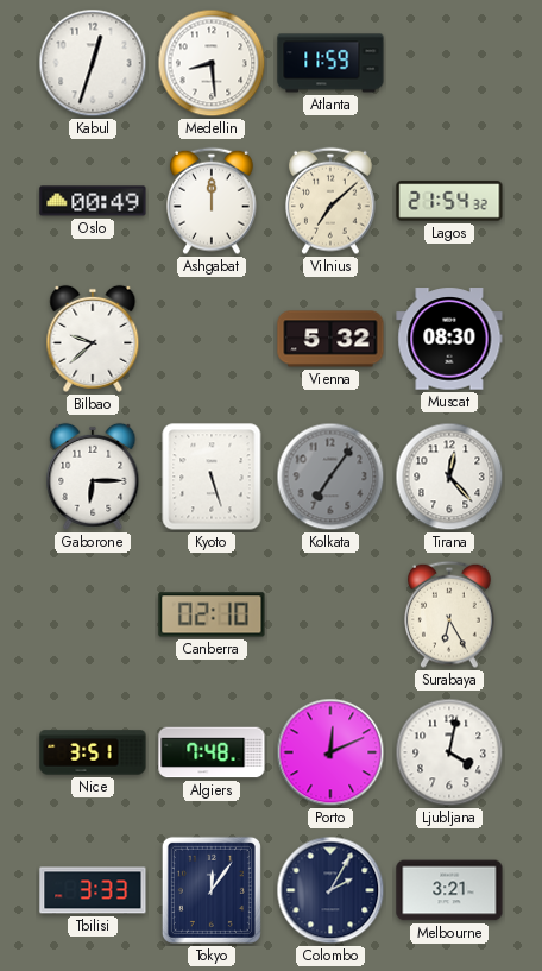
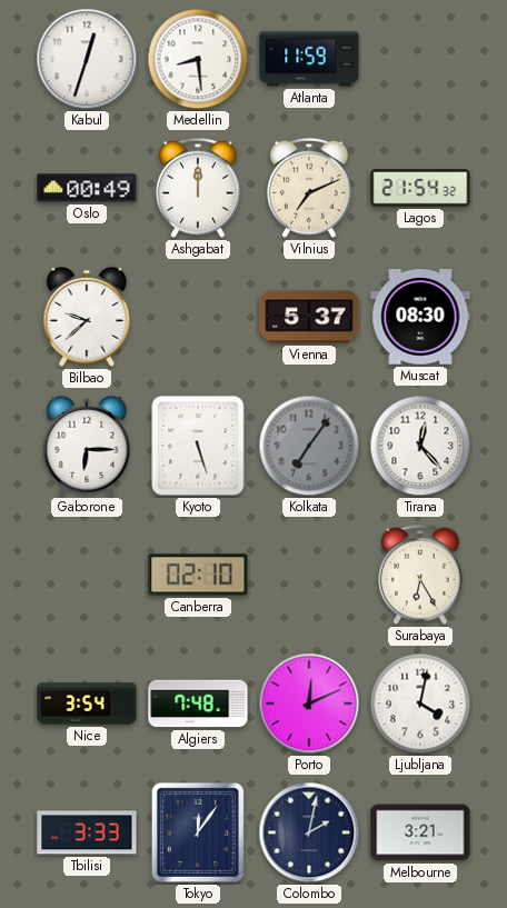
Vilnius: 7:08 -> 7:11
Vienna: 5:32 -> 5:37
Nice: 3:51 -> 3:54
Colombo: 2:05 -> 2:02
